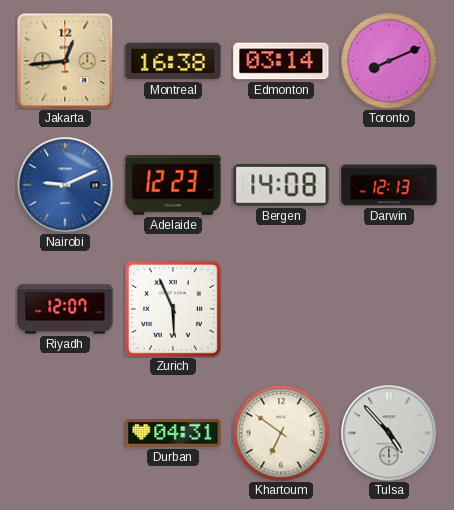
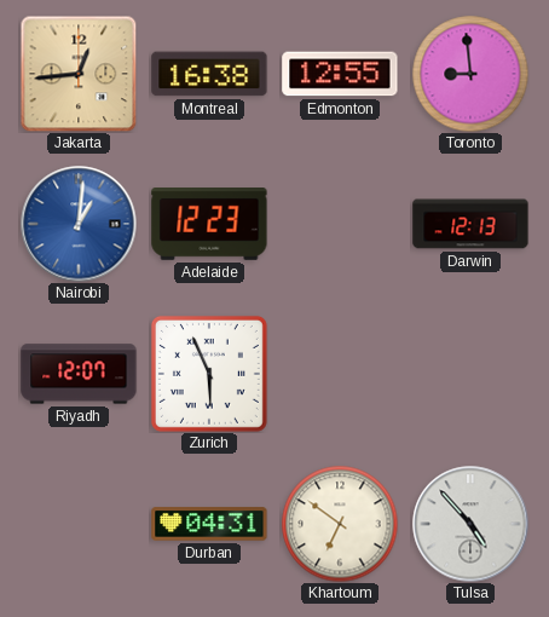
Edmonton: 03:14 -> 12:55
Toronto: 8:11 -> 8:59
Nairobi: 9:11 -> 1:01
Bergen: 14:08 -> none
